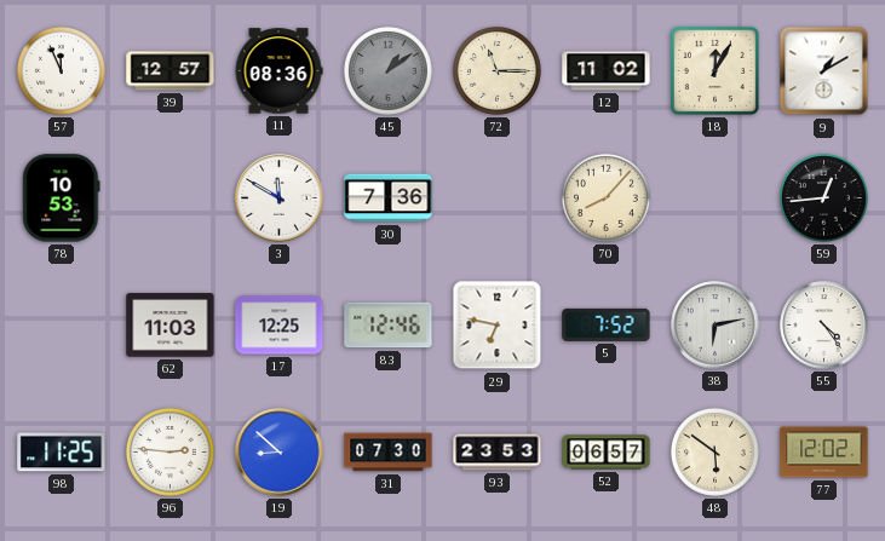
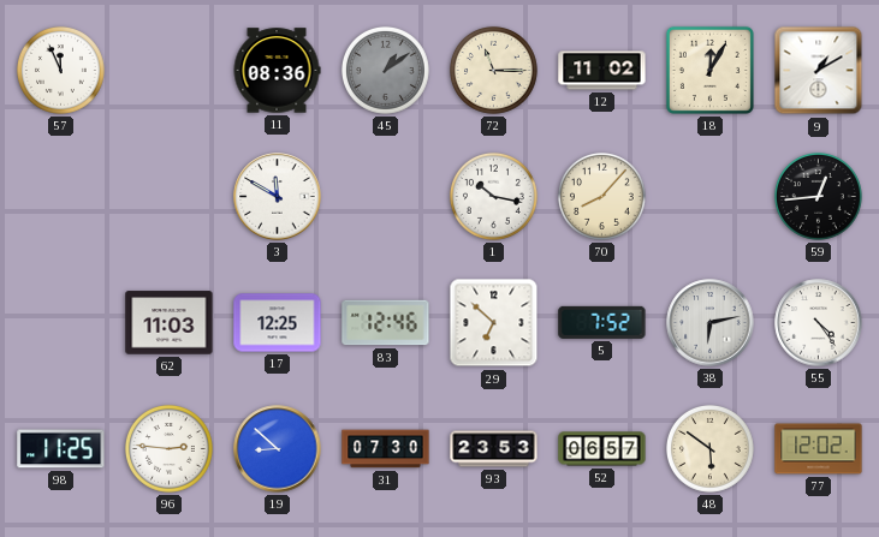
39: 12:57 -> none
78: 10:53 -> none
30: 7:36 -> none
1: none -> 10:17
29: 6:47 -> 6:52
